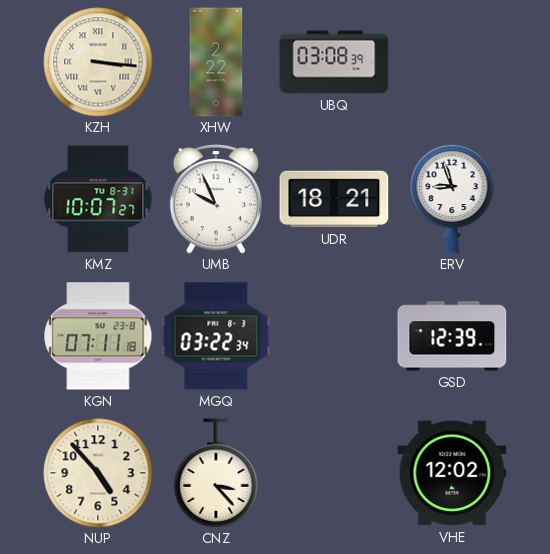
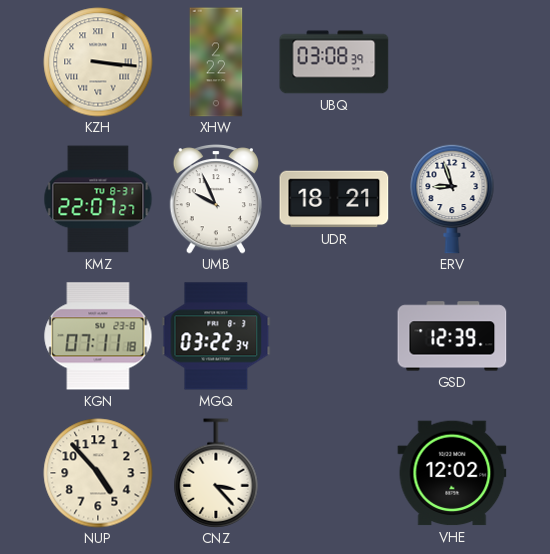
KMZ: 10:07 -> 22:07
